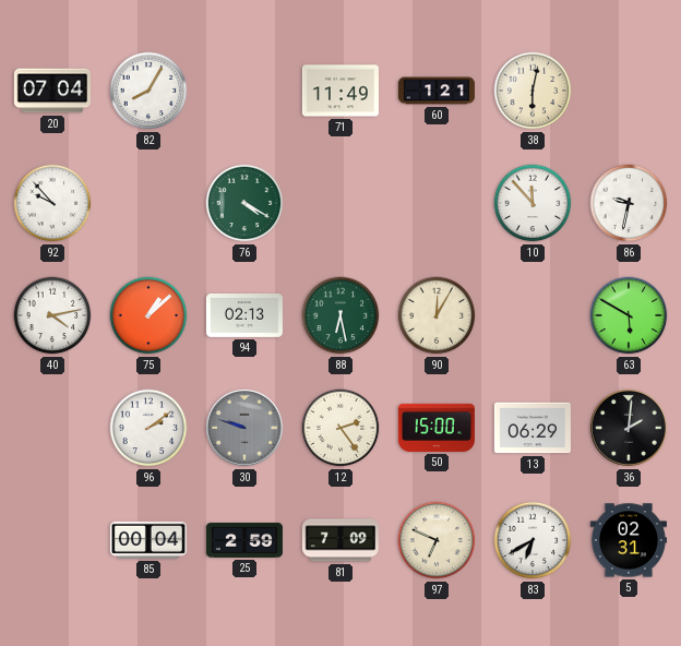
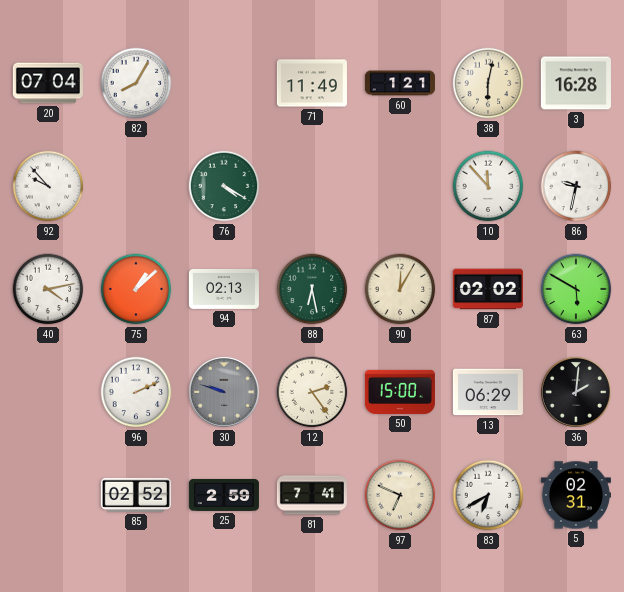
3: none -> 16:28
87: none -> 02:02
96: 2:09 -> 2:11
85: 00:04 -> 02:52
81: 7:09 -> 7:41
